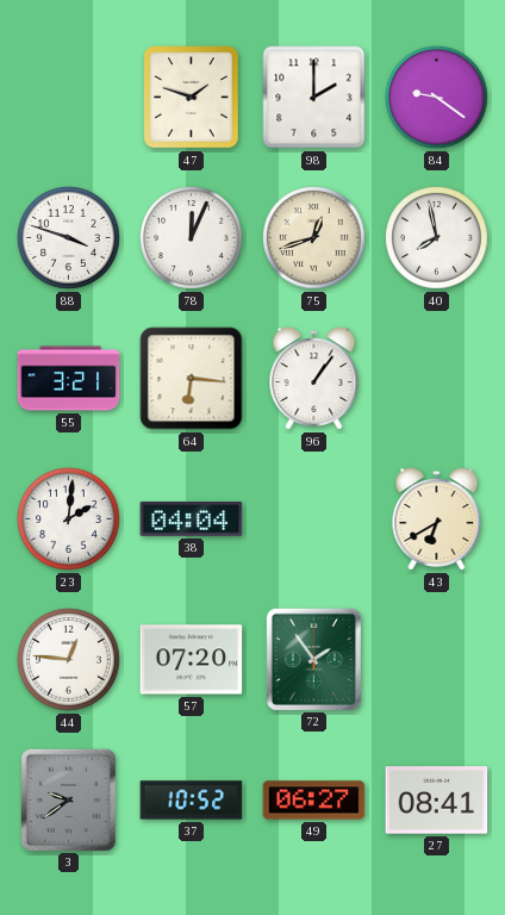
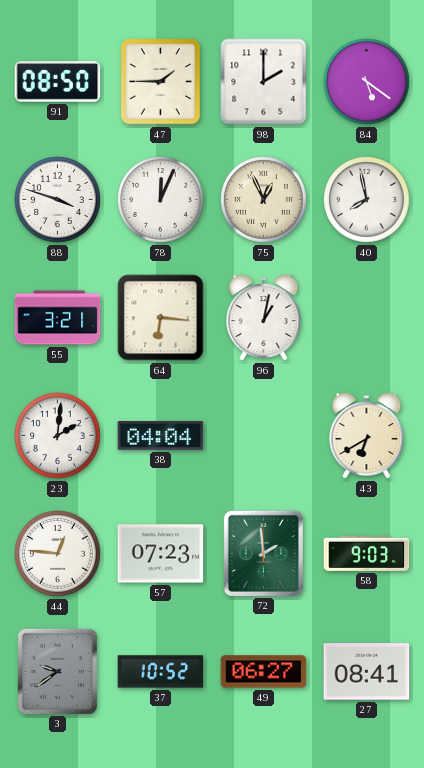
91: none -> 08:50
47: 1:48 -> 1:45
84: 9:21 -> 5:21
75: 12:42 -> 12:56
96: 1:06 -> 1:02
57: 07:20 -> 07:23
72: 1:54 -> 1:59
58: none -> 9:03
